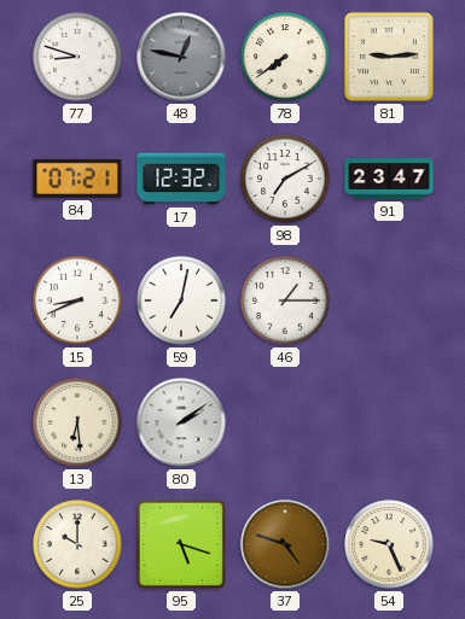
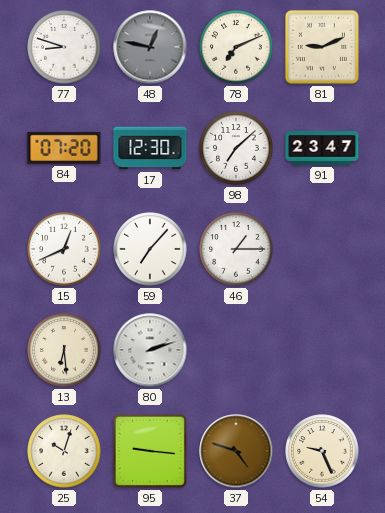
78: 7:39 -> 7:11
81: 9:14 -> 9:11
84: 07:21 -> 07:20
17: 12:32 -> 12:30
98: 7:10 -> 7:08
15: 8:41 -> 12:41
59: 7:02 -> 7:07
80: 2:09 -> 2:12
25: 10:00 -> 10:03
95: 5:18 -> 9:16
